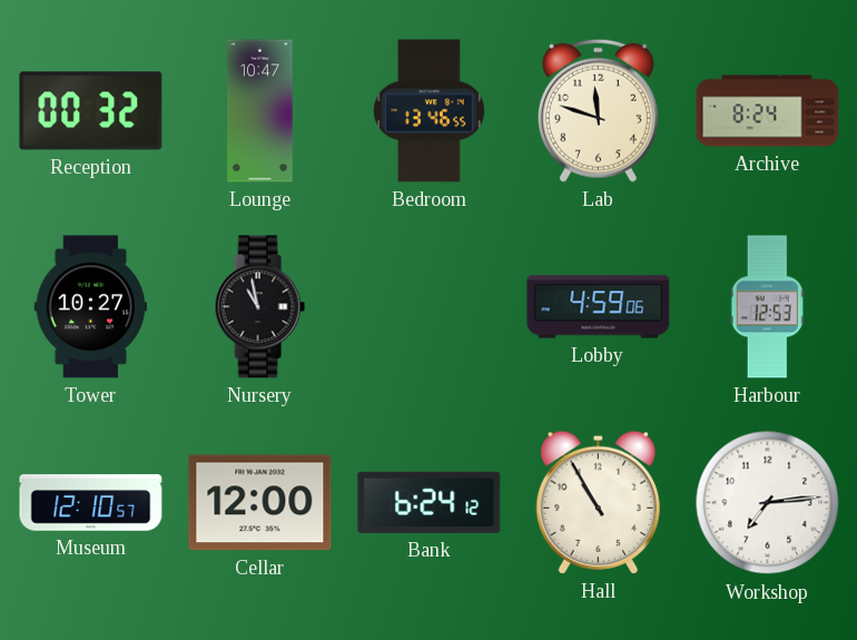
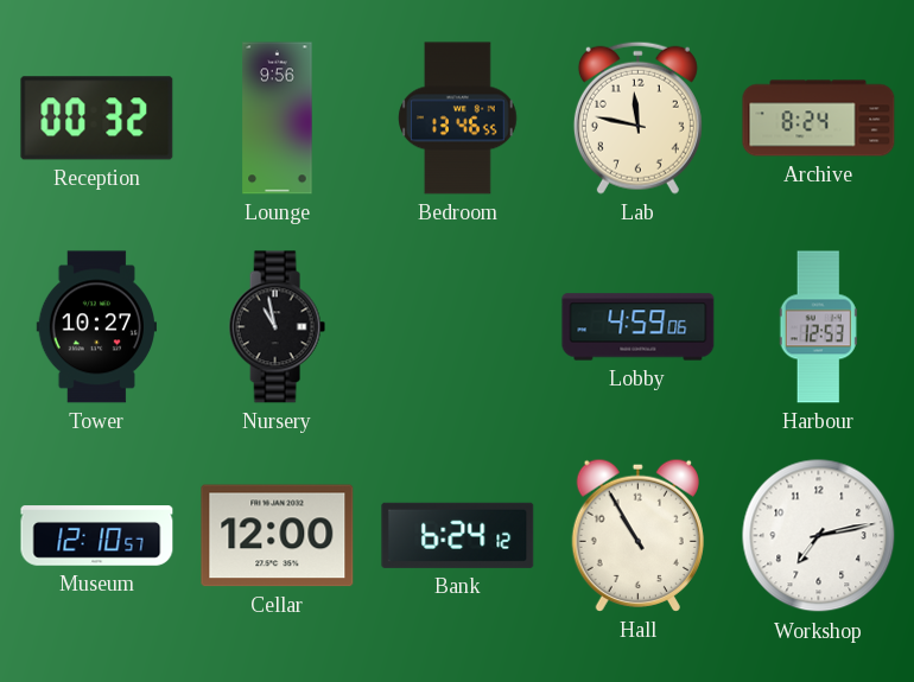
Lounge: 10:47 -> 9:56
Lab: 11:48 -> 11:47
Workshop: 7:14 -> 7:13
